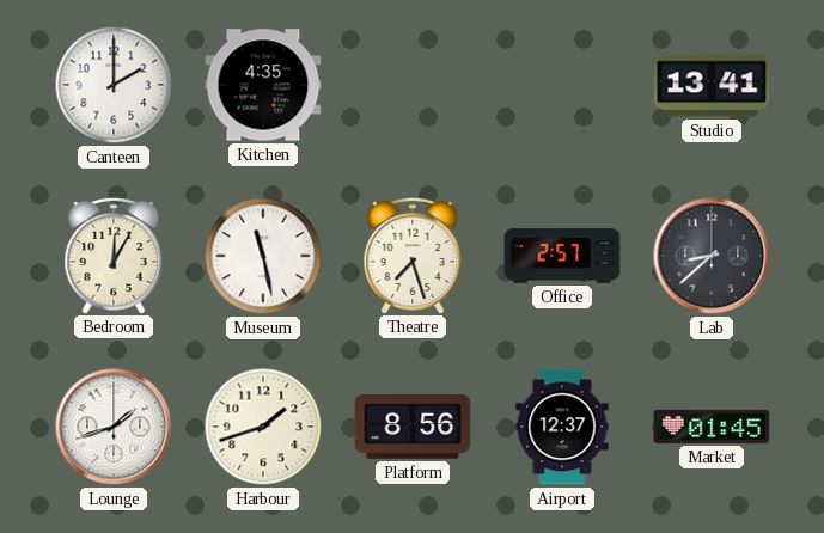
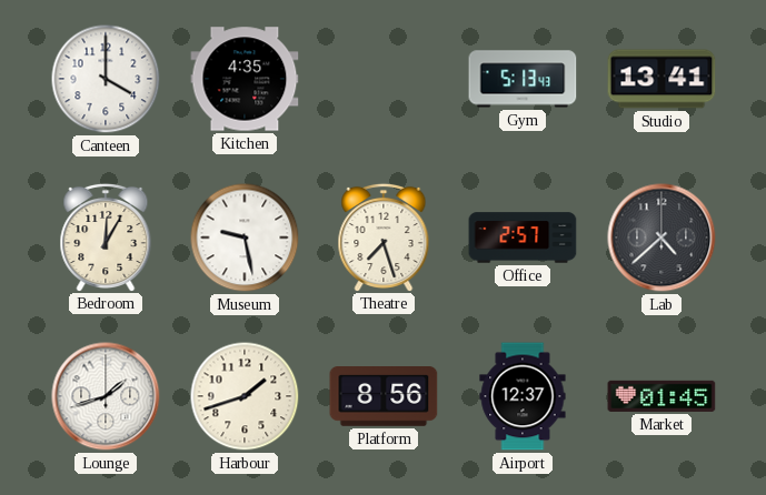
Canteen: 2:00 -> 4:00
Gym: none -> 5:13
Museum: 11:28 -> 9:28
Lab: 8:38 -> 4:38
